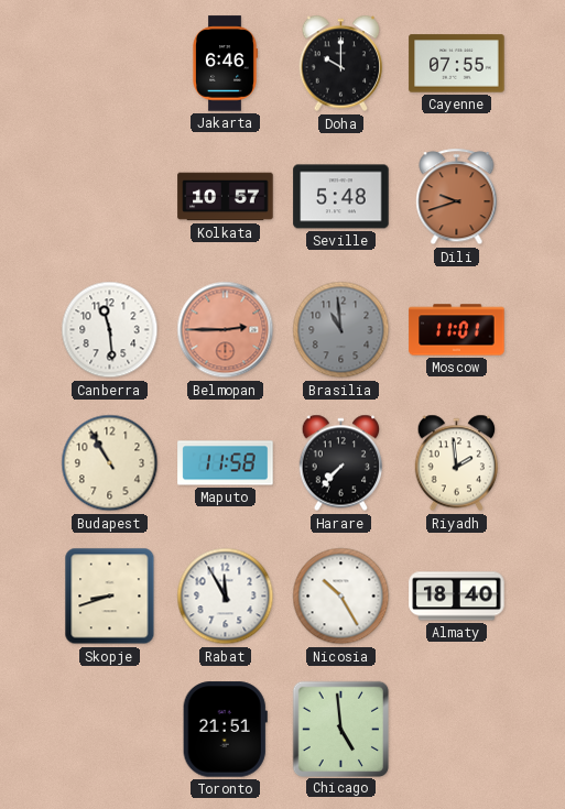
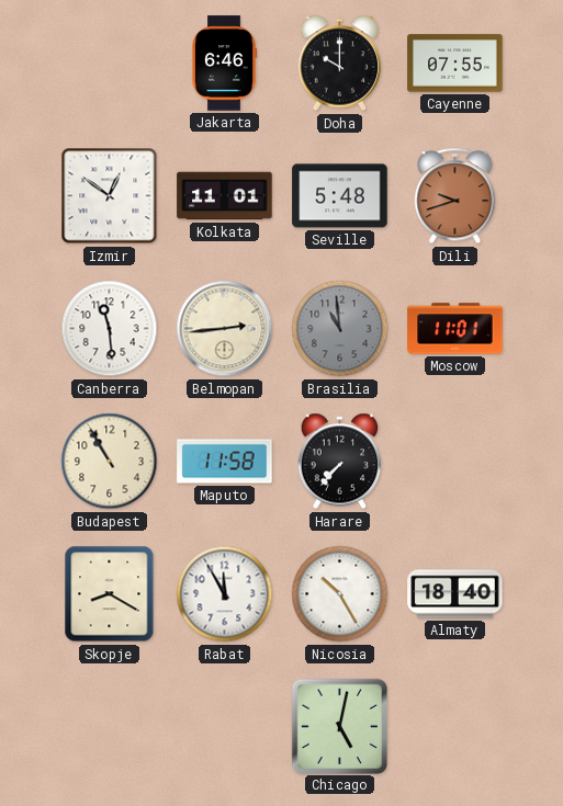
Izmir: none -> 12:51
Kolkata: 10:57 -> 11:01
Belmopan: 2:45 -> 2:44
Belmopan dial: salmon -> cream
Riyadh: 1:59 -> none
Skopje: 8:42 -> 8:20
Toronto: 21:51 -> none
Chicago: 4:59 -> 5:02
